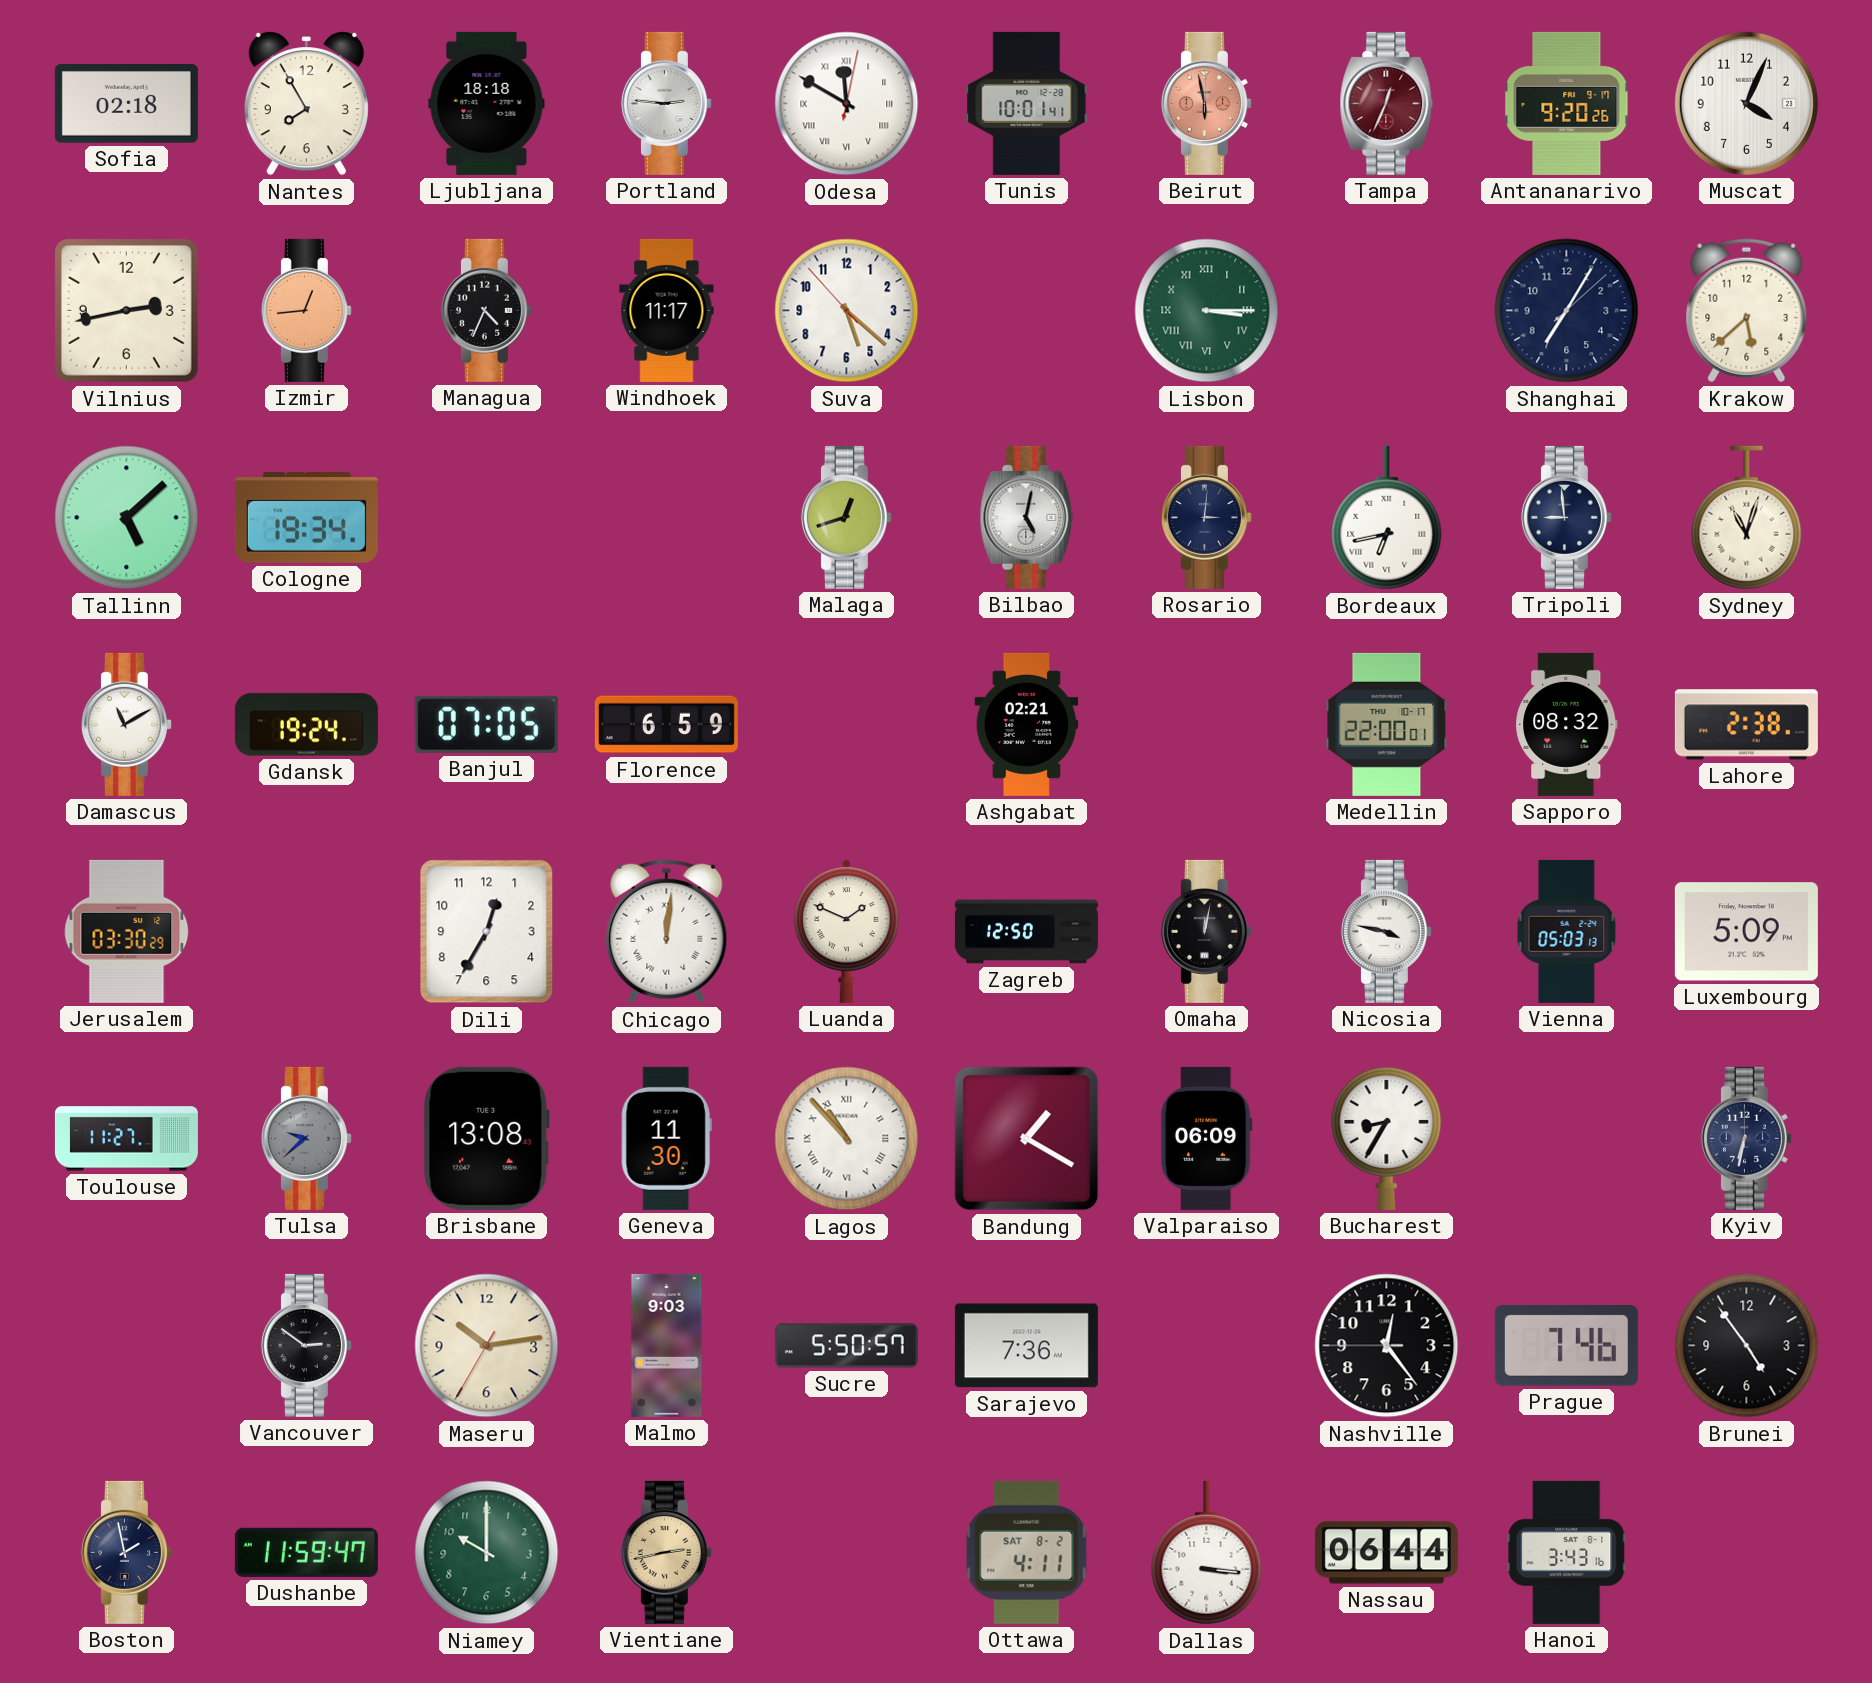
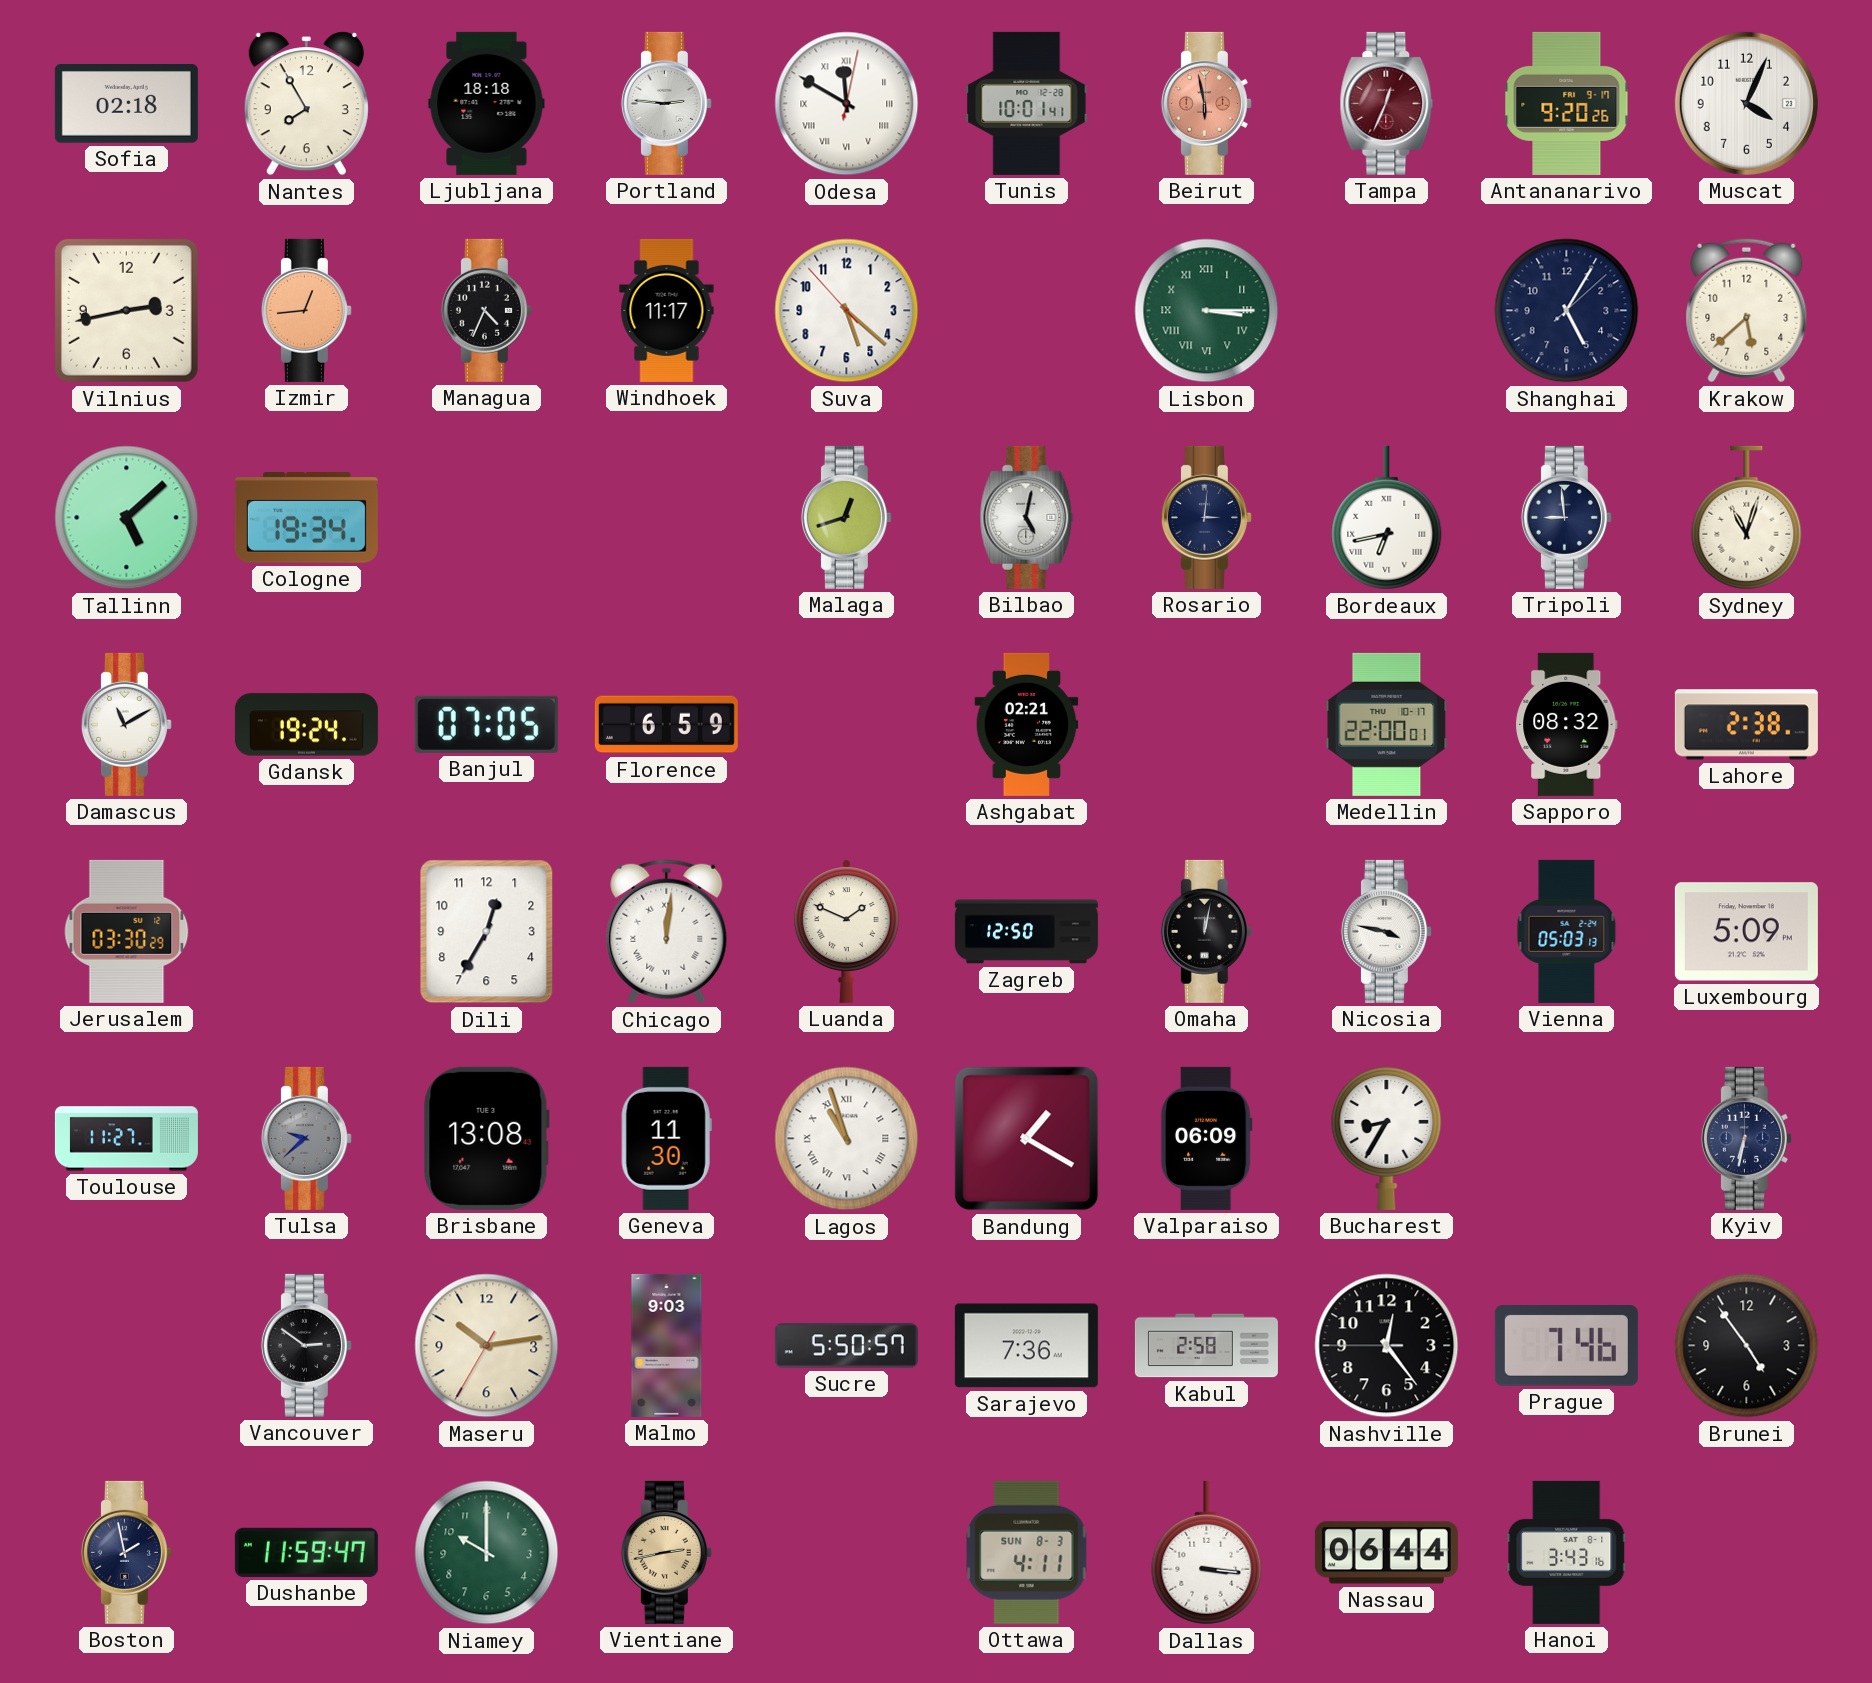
Shanghai: 7:05 -> 5:05
Lagos: 10:53 -> 10:57
Kabul: none -> 2:58
Ottawa date: SAT 8-2 -> SUN 8-3
